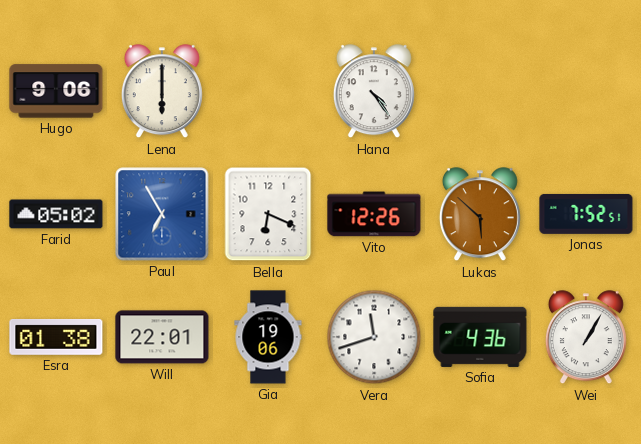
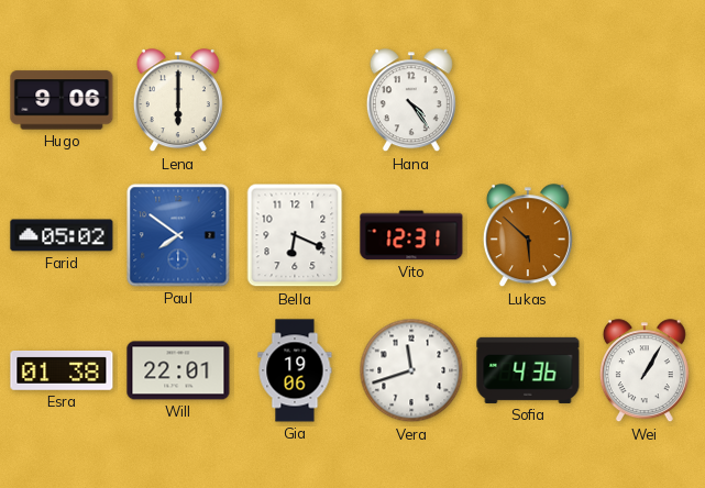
Paul: 6:55 -> 7:51
Vito: 12:26 -> 12:31
Jonas: 7:52 -> none
